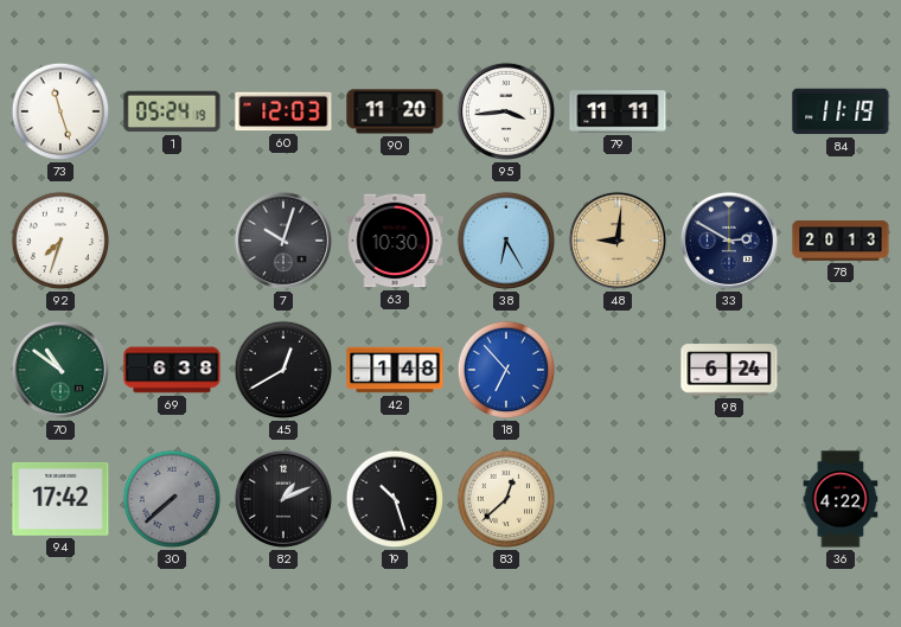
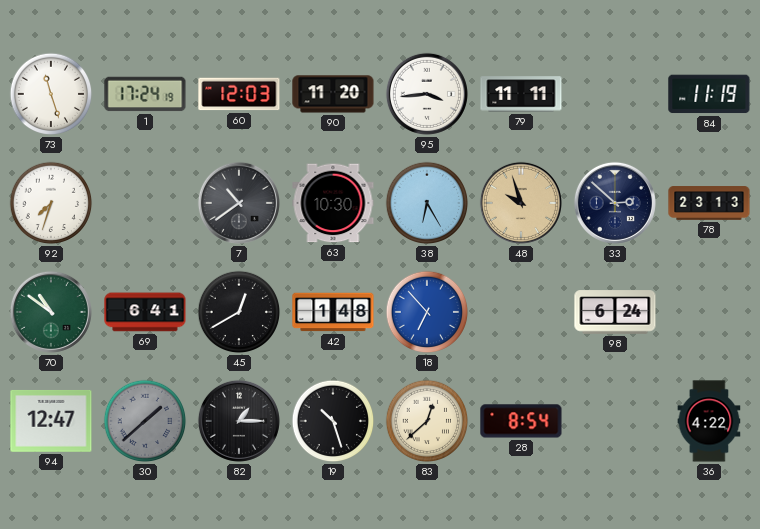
1: 05:24 -> 17:24
7: 10:03 -> 10:39
48: 9:01 -> 9:57
33: 2:50 -> 2:52
78: 20:13 -> 23:13
69: 6:38 -> 6:41
94: 17:42 -> 12:47
30: 7:38 -> 1:38
82: 1:11 -> 1:15
28: none -> 8:54
